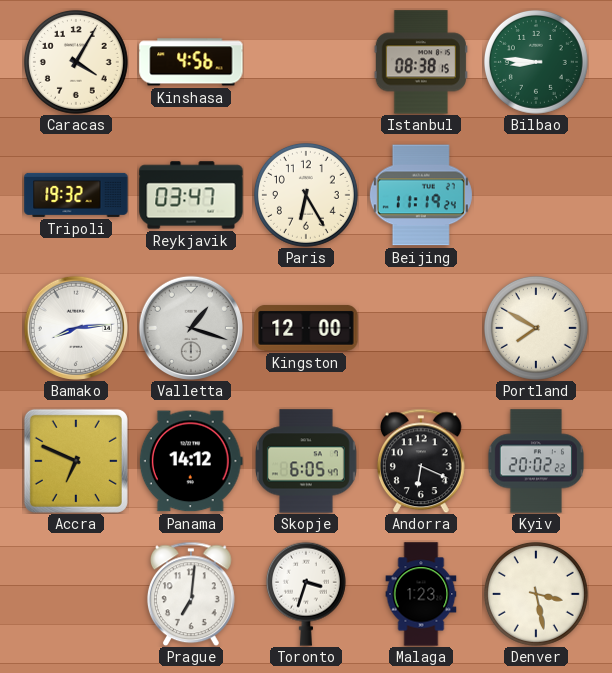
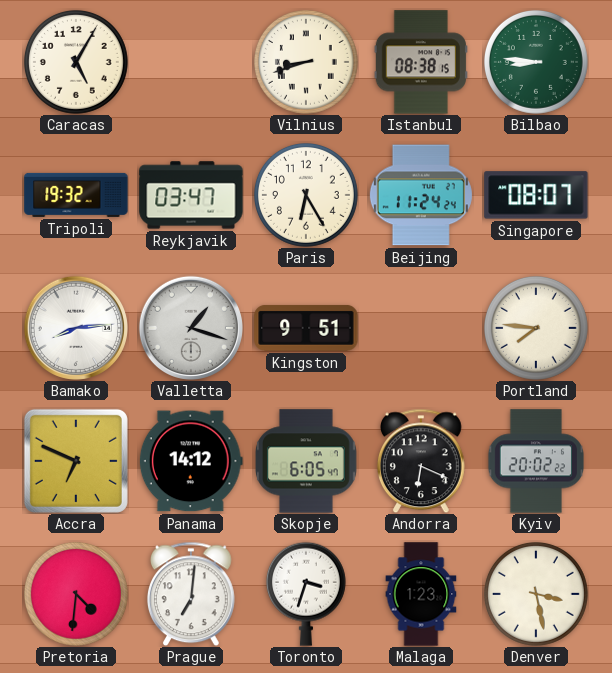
Caracas: 4:05 -> 5:05
Kinshasa: 4:56 -> none
Vilnius: none -> 8:42
Beijing: 11:19 -> 11:24
Singapore: none -> 08:07
Kingston: 12:00 -> 9:51
Portland: 7:50 -> 7:46
Pretoria: none -> 4:31
